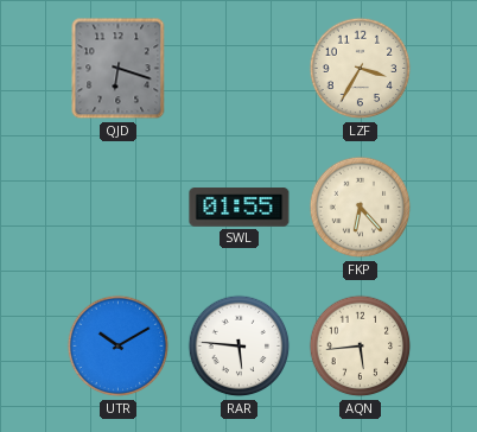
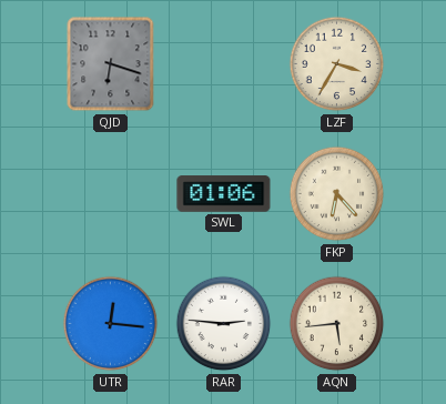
SWL: 01:55 -> 01:06
UTR: 10:10 -> 12:16
RAR: 5:46 -> 2:46
